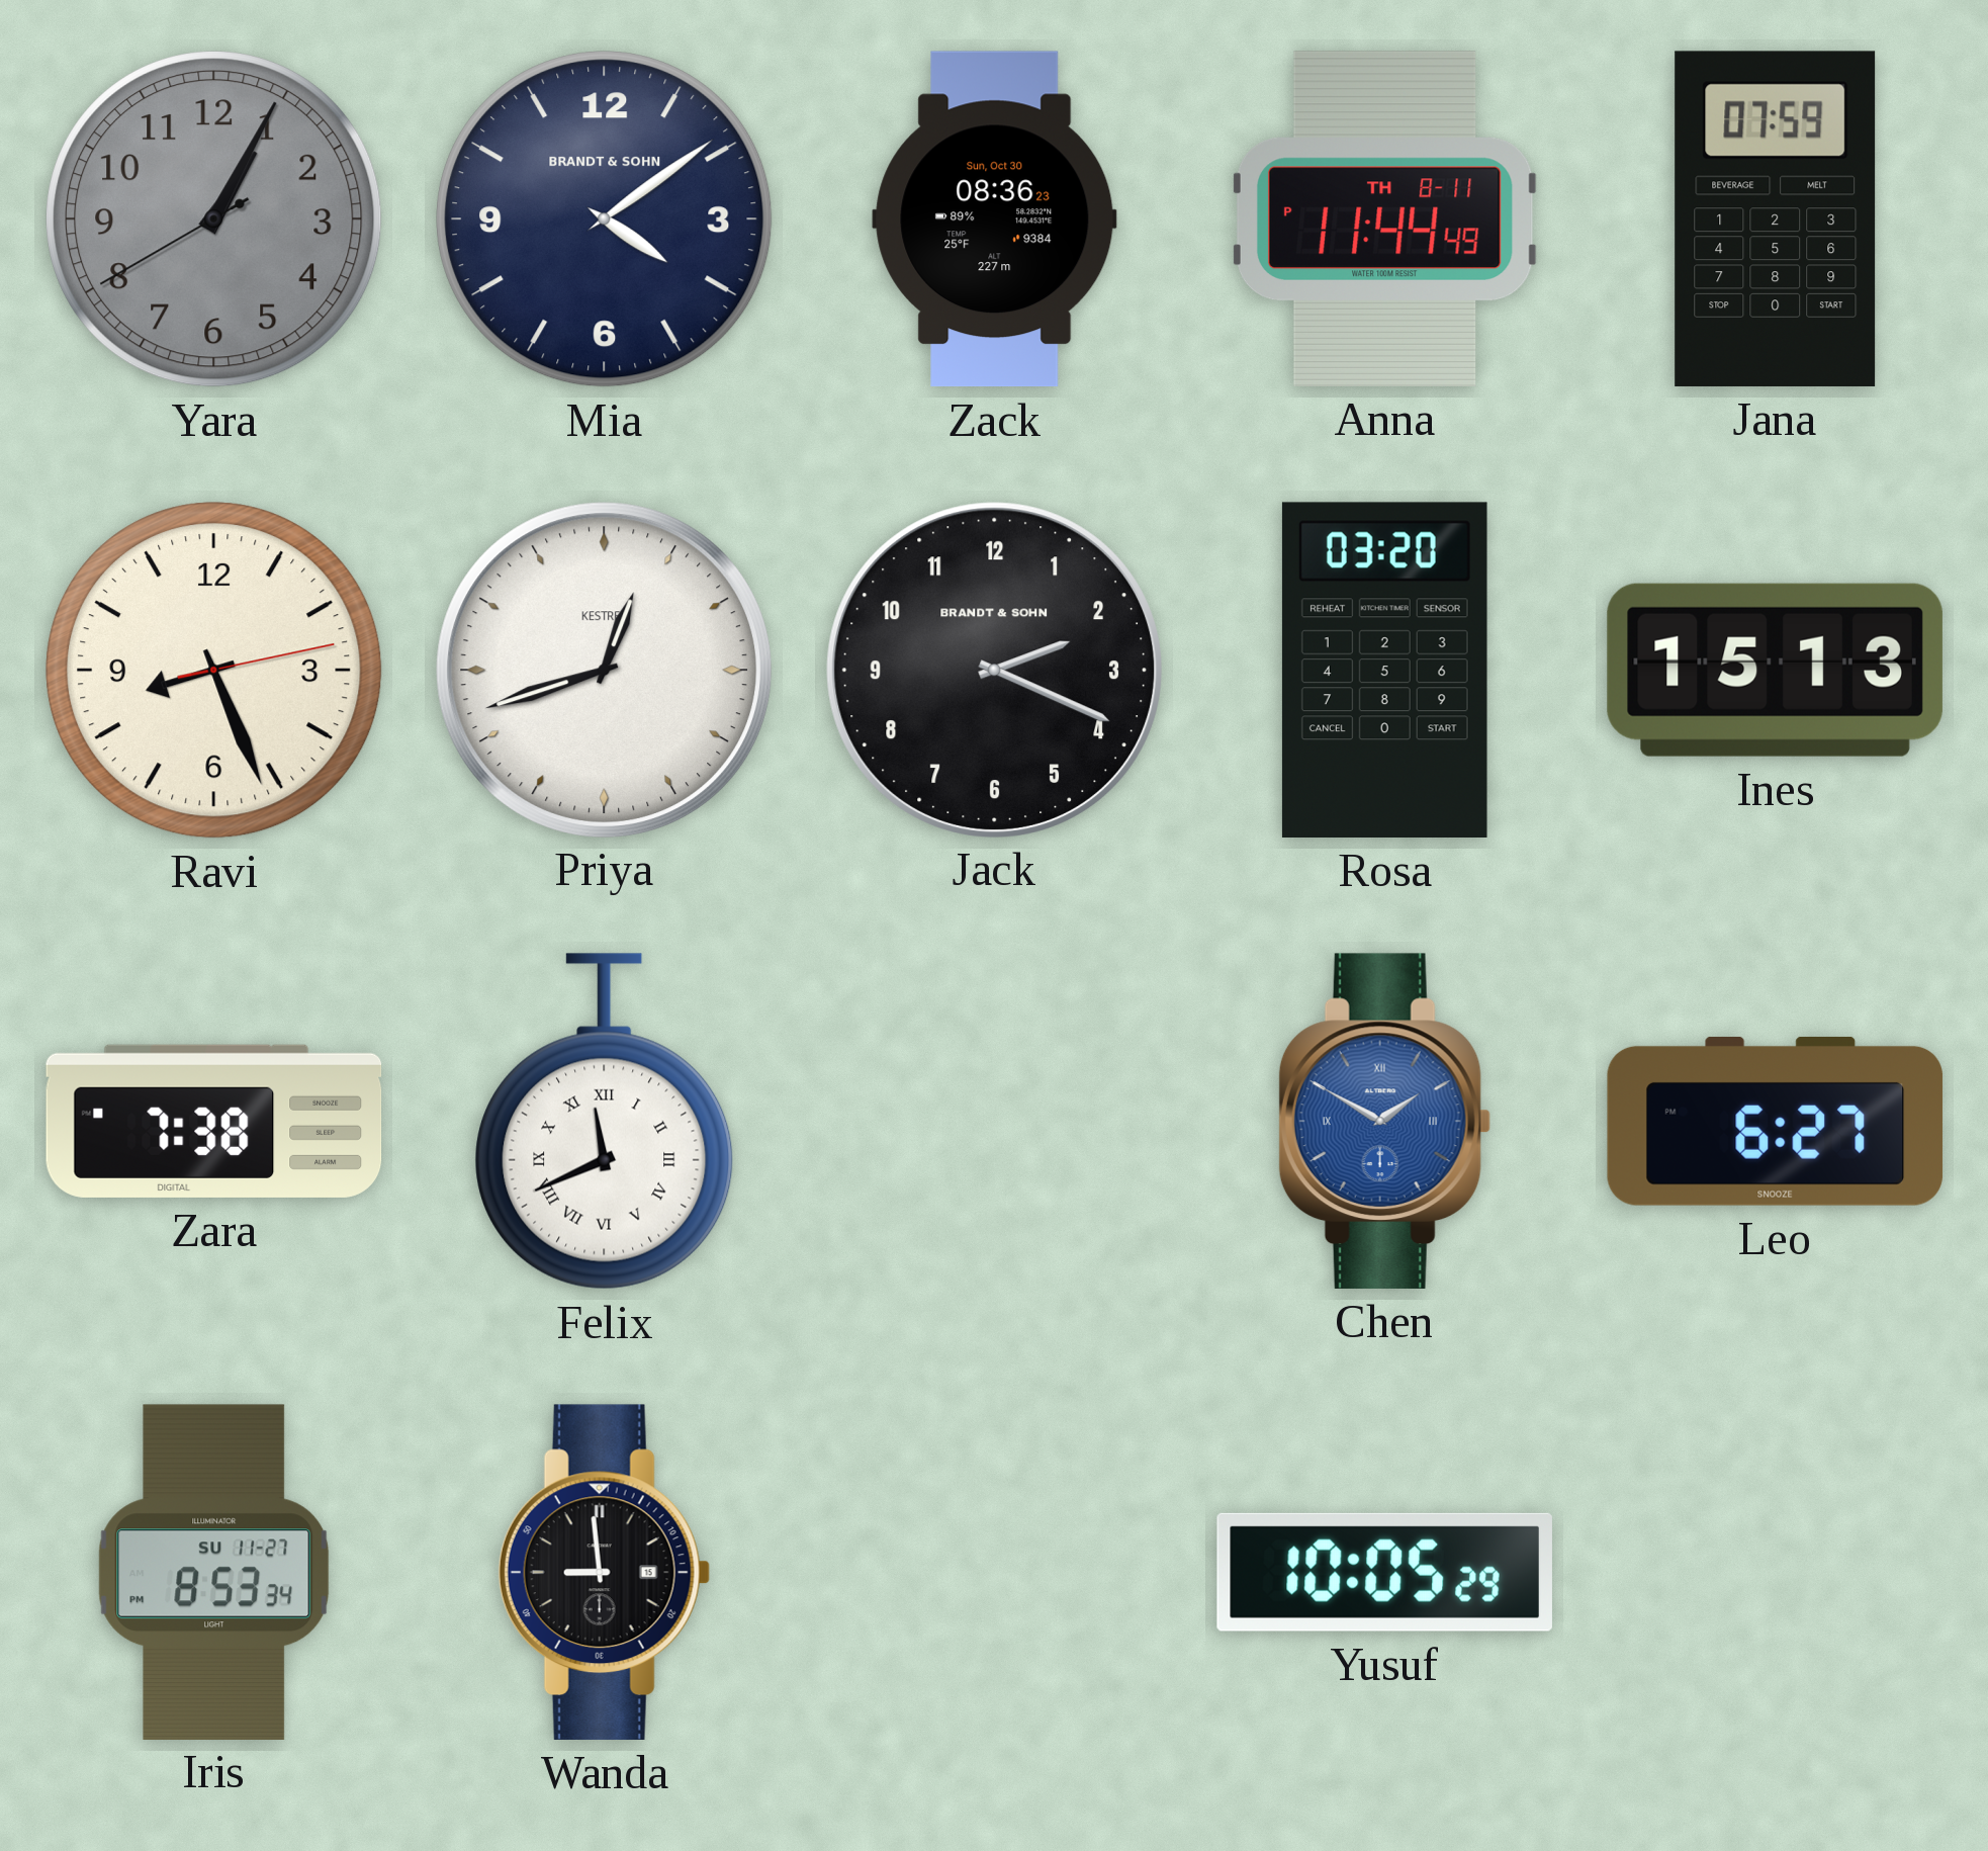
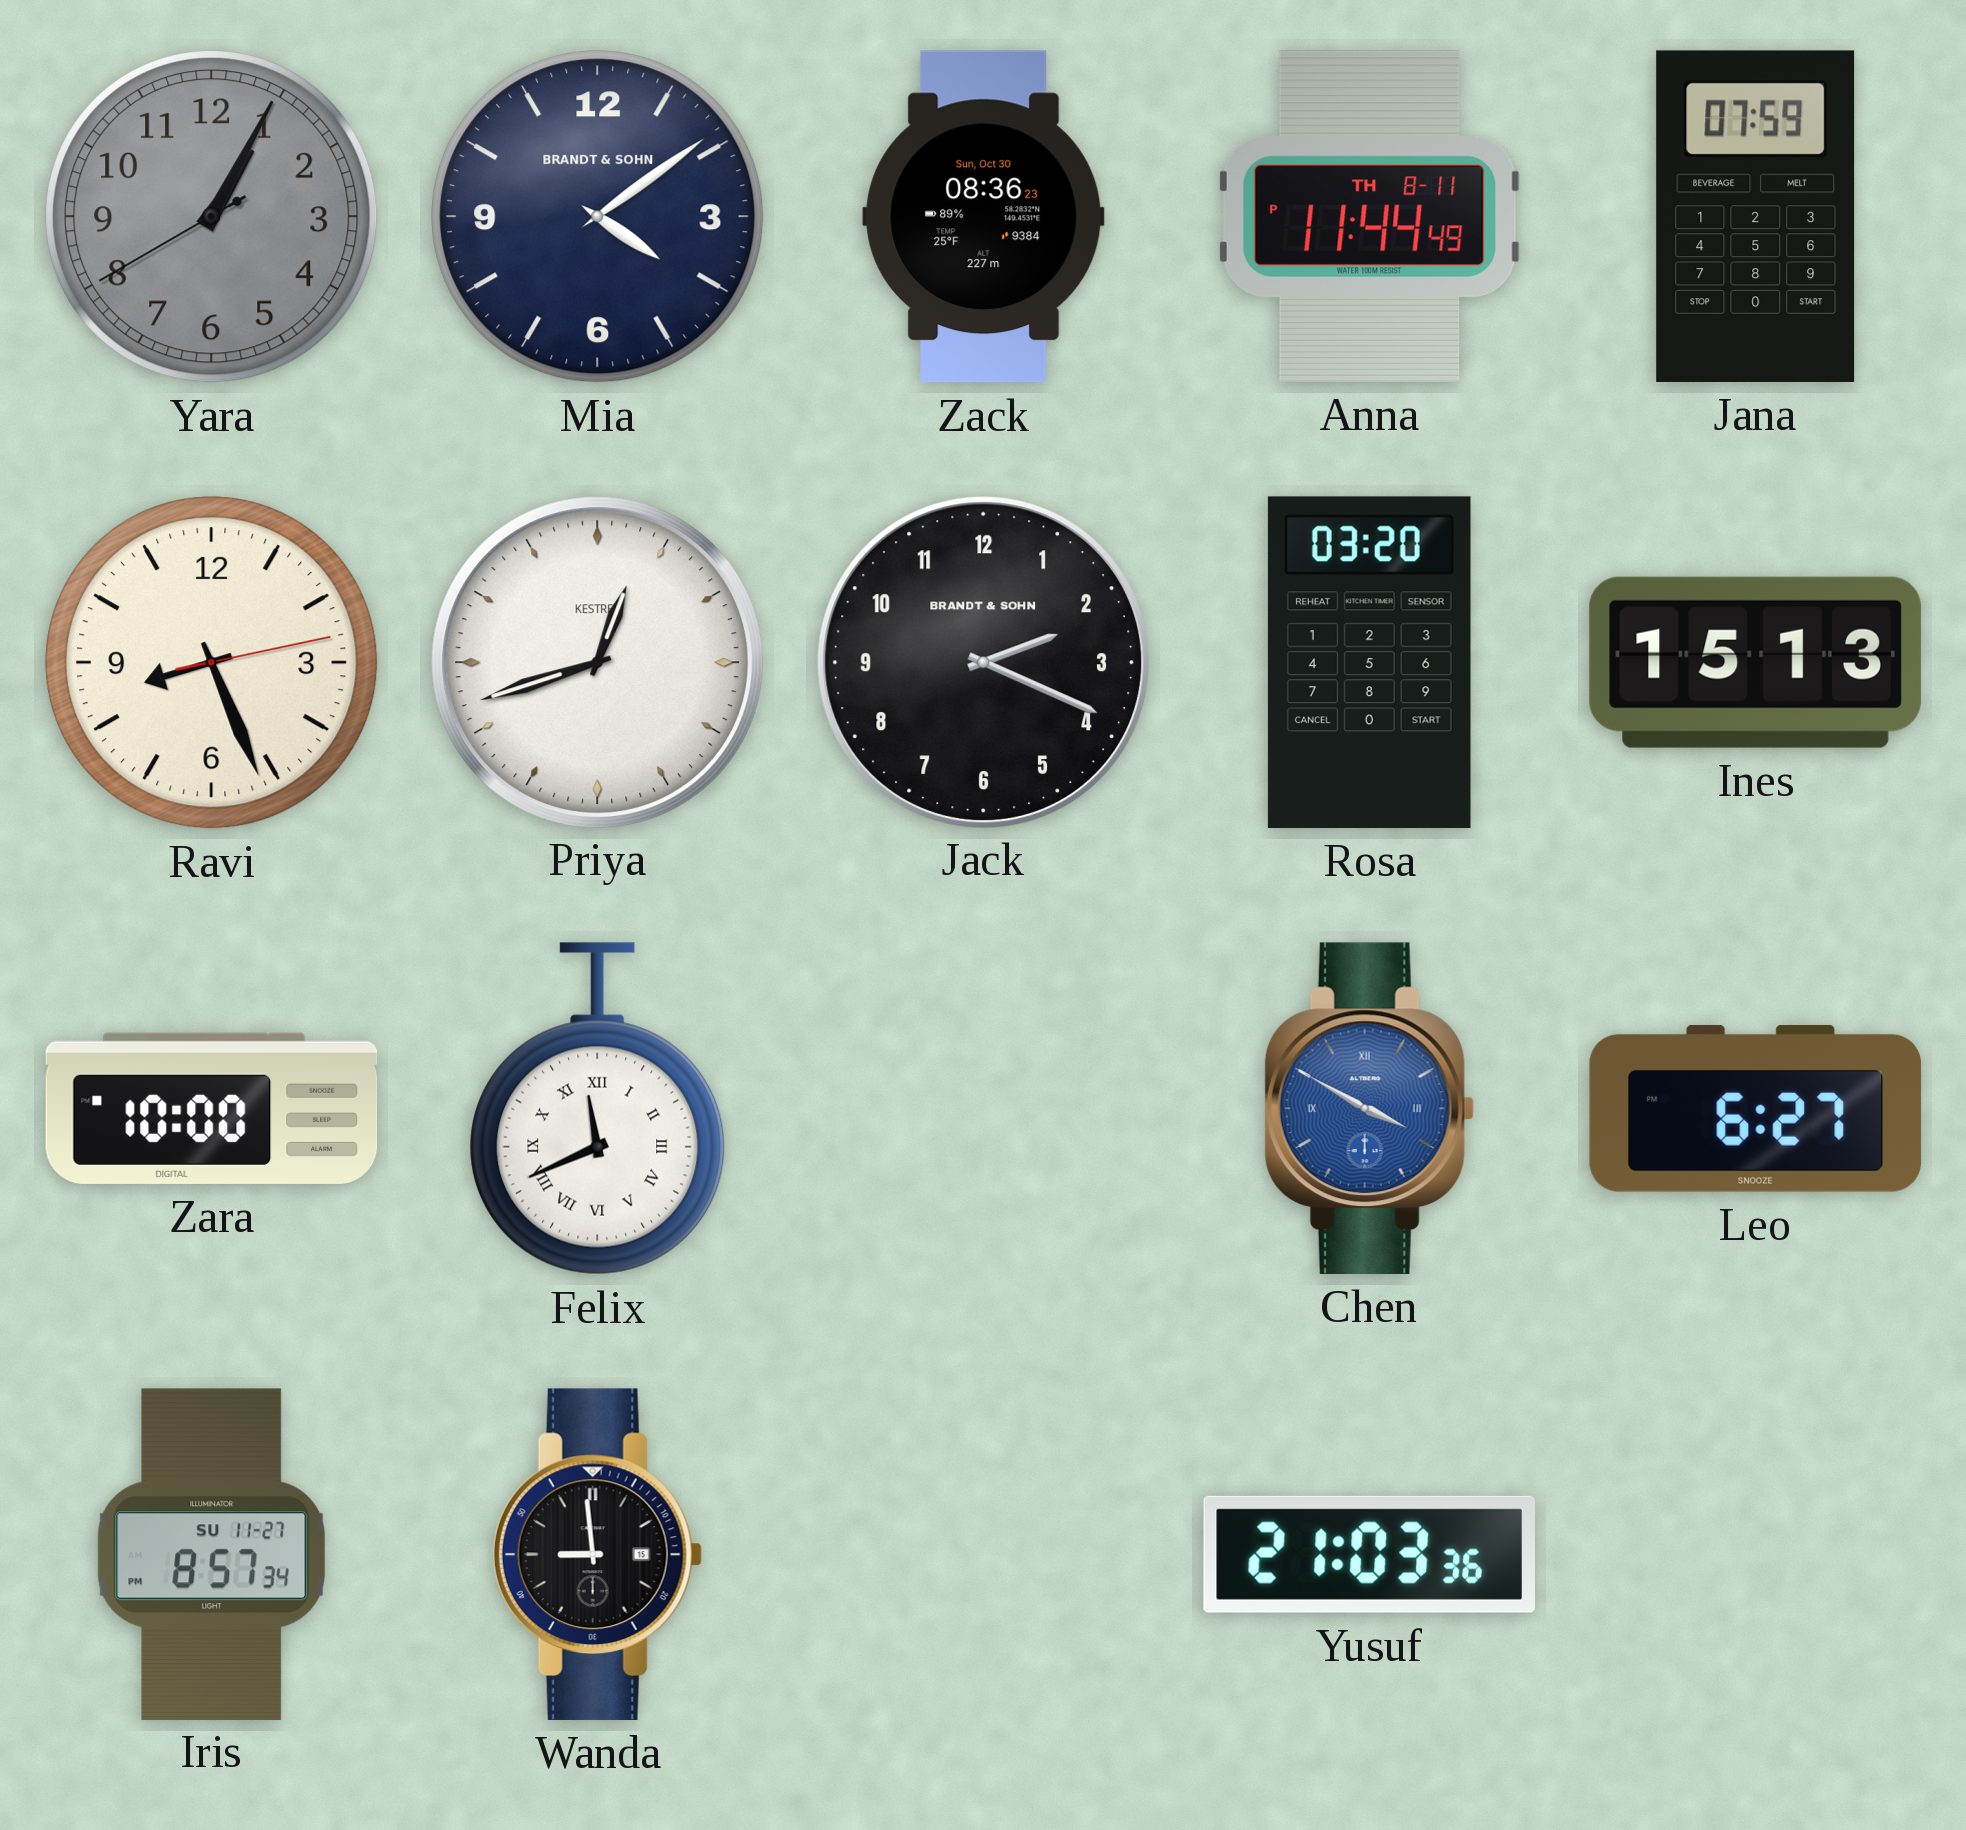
Zara: 7:38 -> 10:00
Chen: 1:50 -> 3:50
Iris: 8:53 -> 8:57
Yusuf: 10:05 -> 21:03
